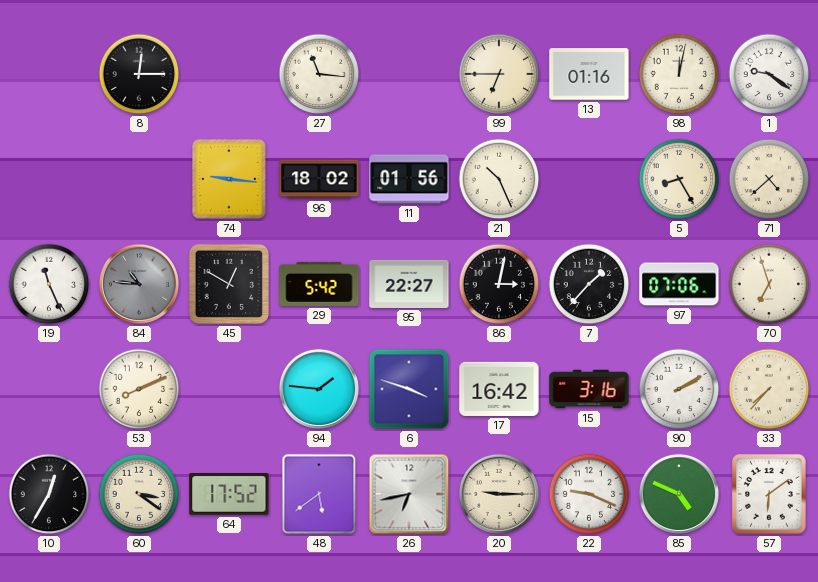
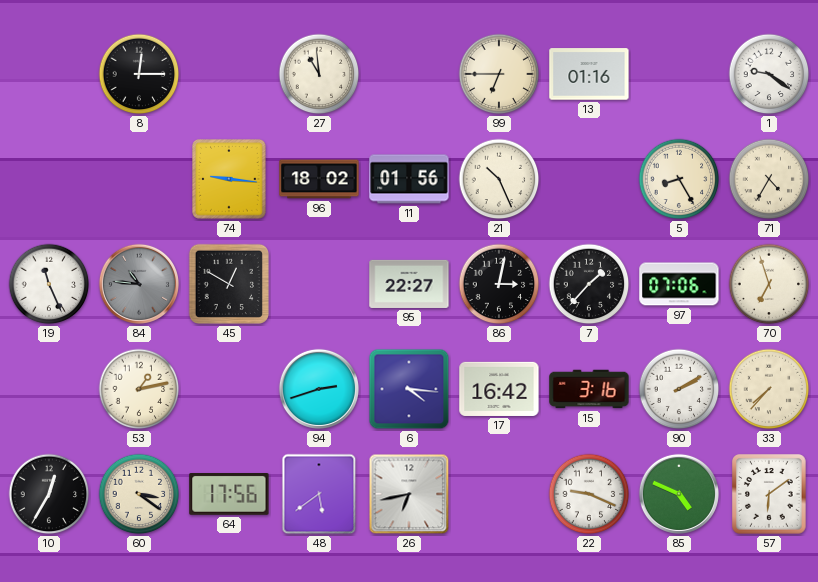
27: 11:16 -> 10:59
98: 12:02 -> none
71: 4:38 -> 4:35
29: 5:42 -> none
53: 8:11 -> 1:13
94: 1:46 -> 2:42
6: 3:48 -> 4:16
64: 17:52 -> 17:56
20: 9:15 -> none
